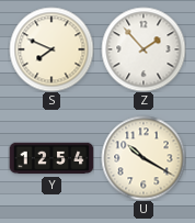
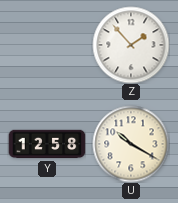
S: 7:49 -> none
Y: 12:54 -> 12:58
